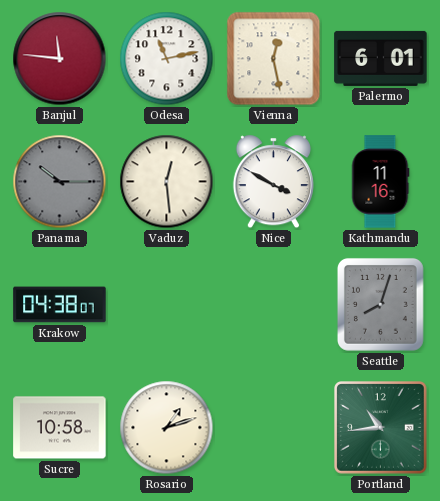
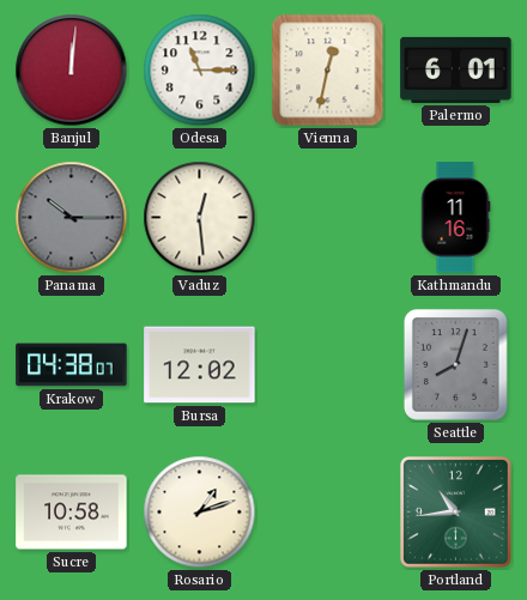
Banjul: 11:46 -> 12:01
Odesa: 11:13 -> 11:15
Vienna: 12:28 -> 12:32
Nice: 3:50 -> none
Bursa: none -> 12:02
